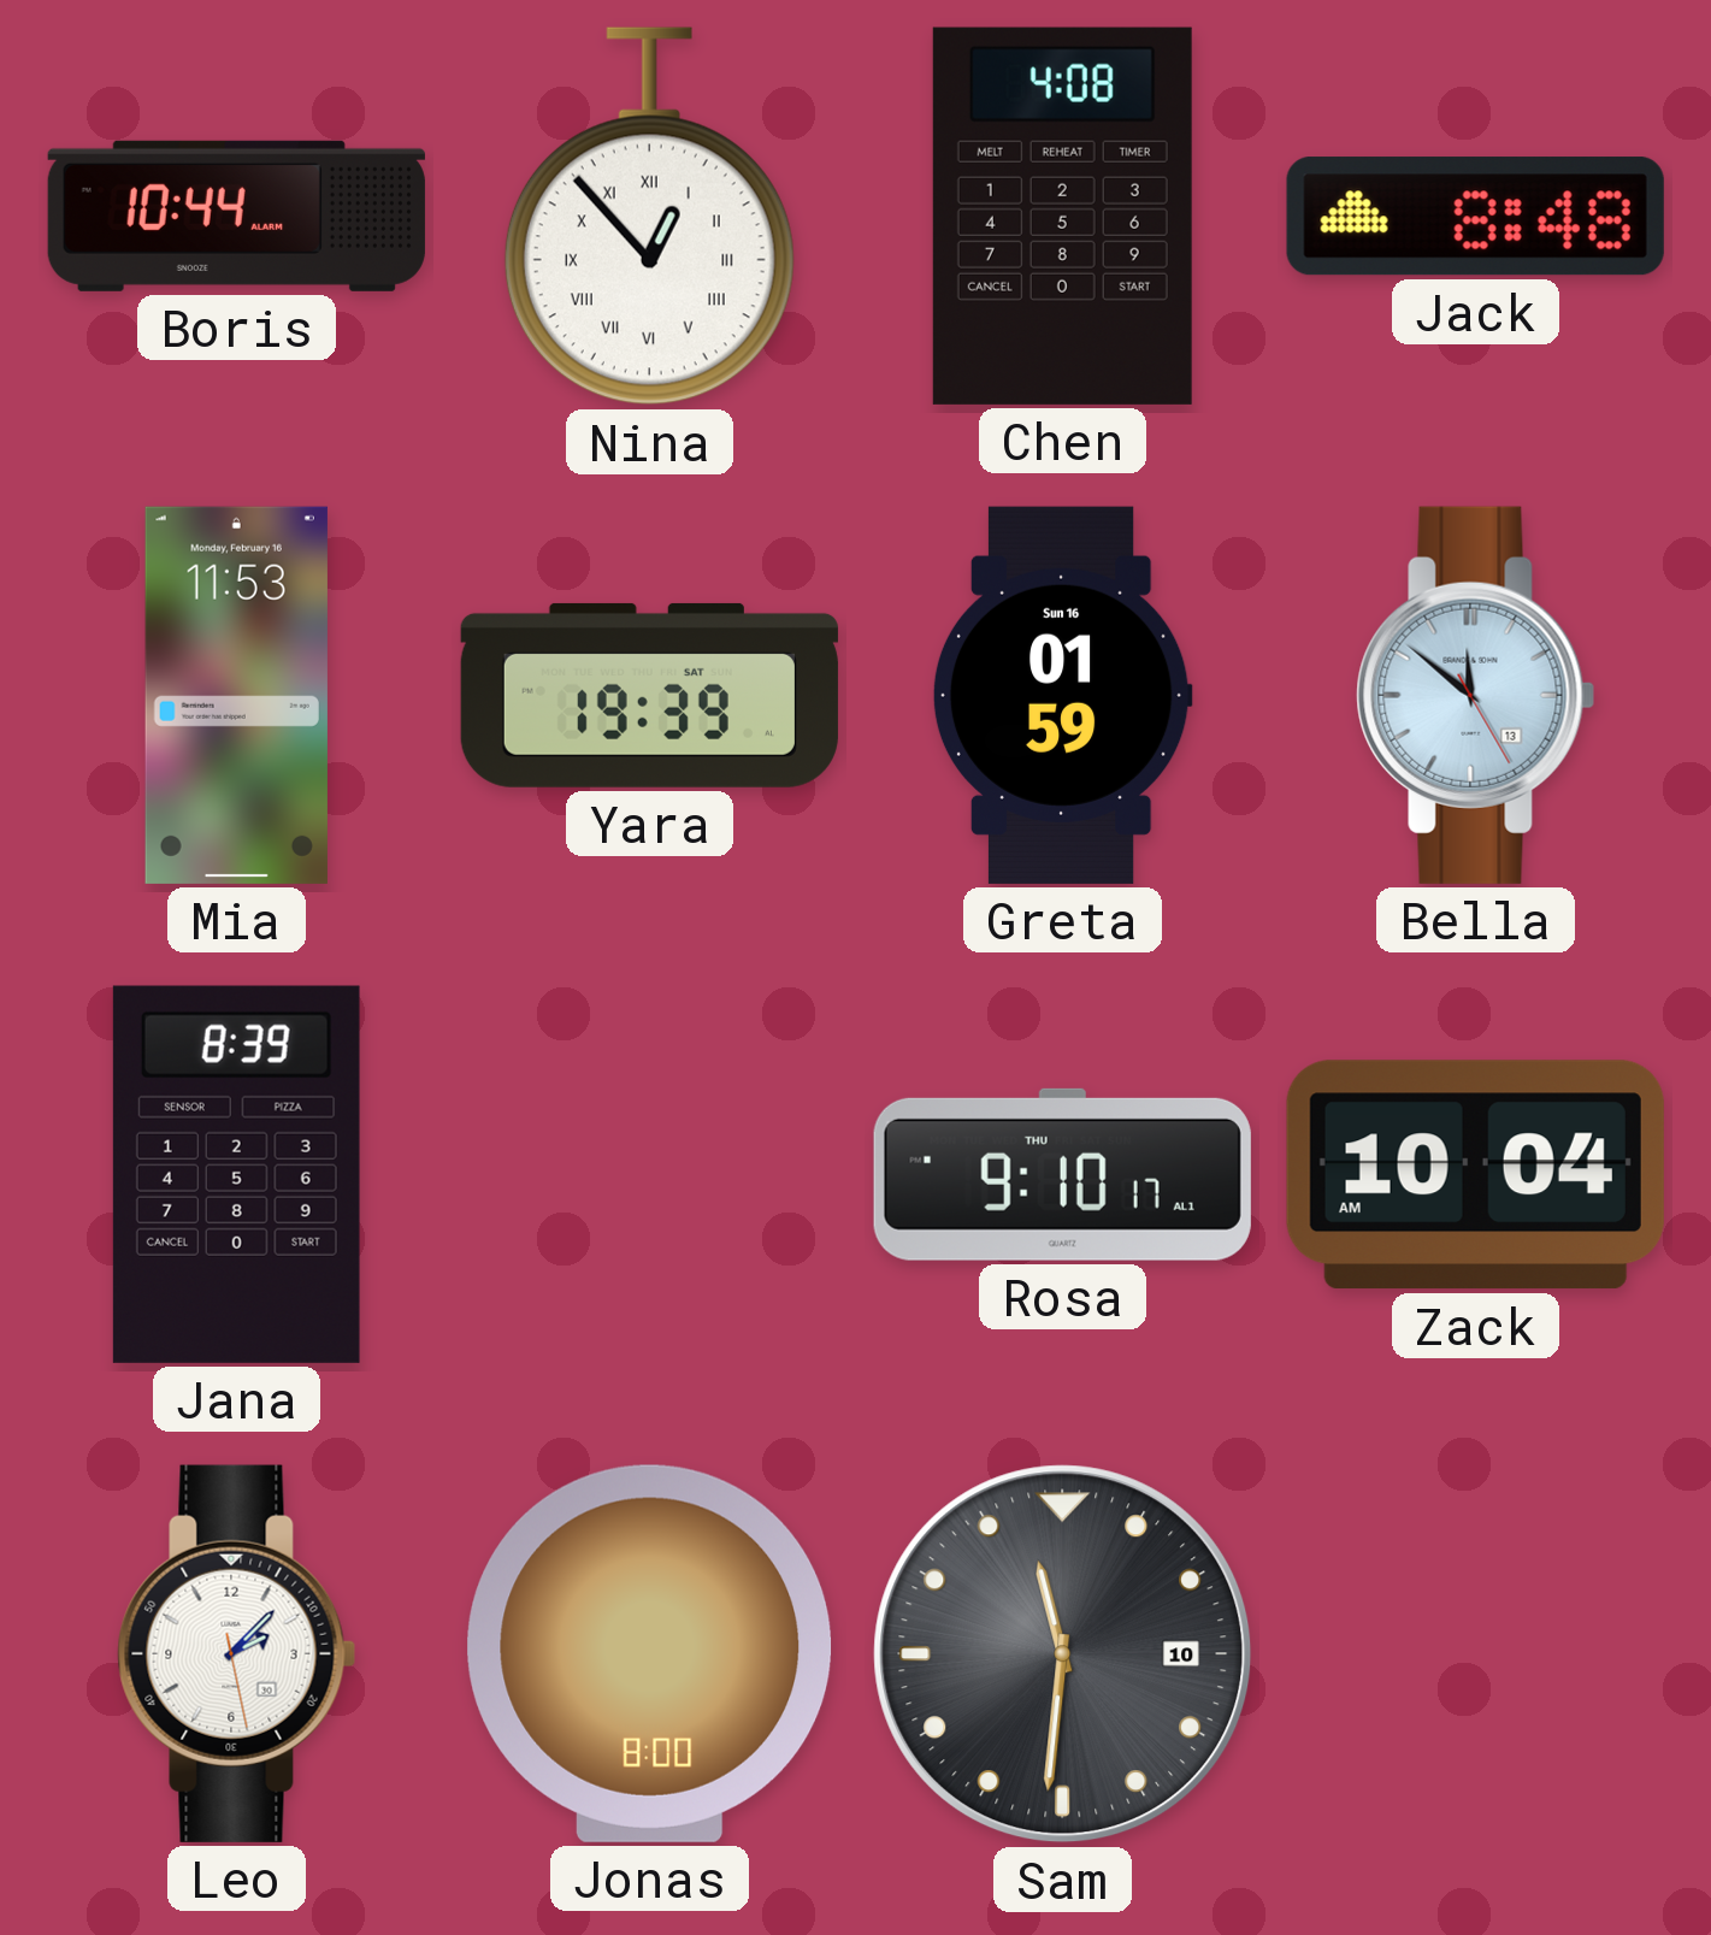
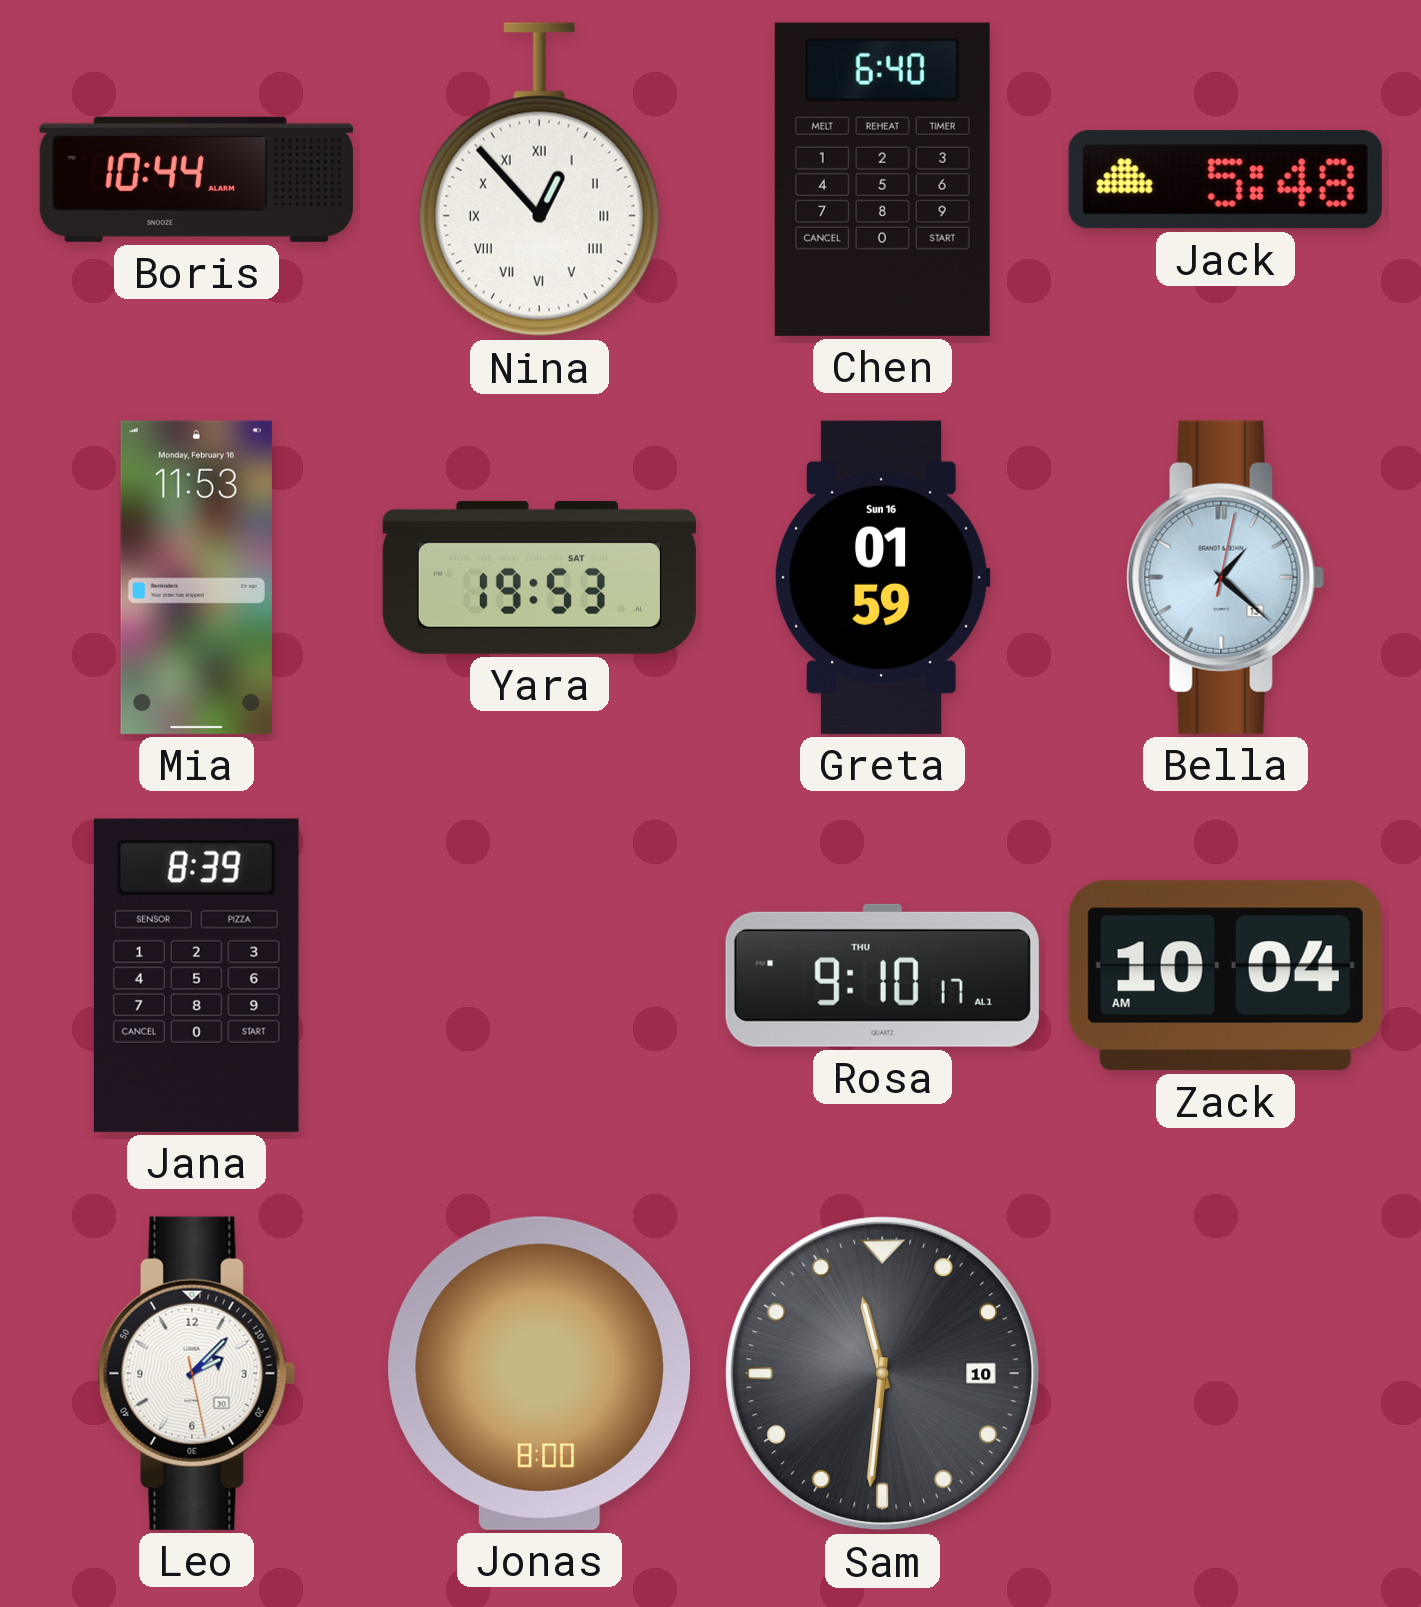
Chen: 4:08 -> 6:40
Jack: 8:48 -> 5:48
Yara: 19:39 -> 19:53
Bella: 11:51 -> 1:22
